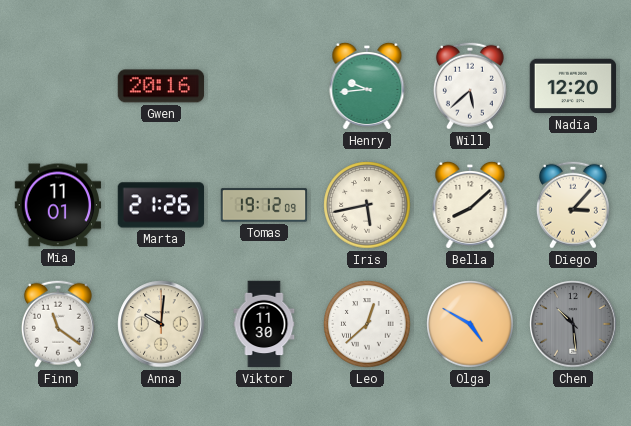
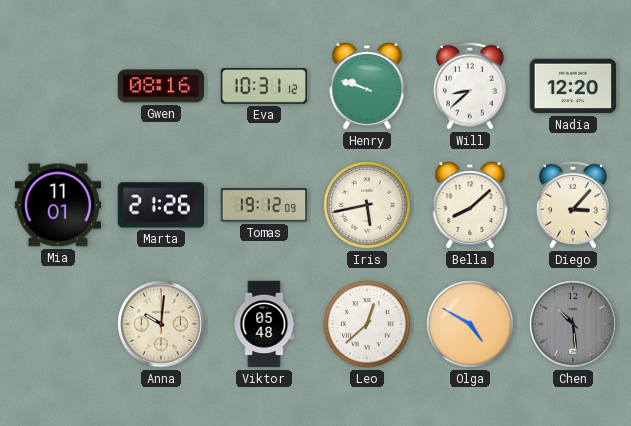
Gwen: 20:16 -> 08:16
Eva: none -> 10:31
Henry: 9:44 -> 9:48
Will: 5:38 -> 8:38
Finn: 11:21 -> none
Viktor: 11:30 -> 05:48
